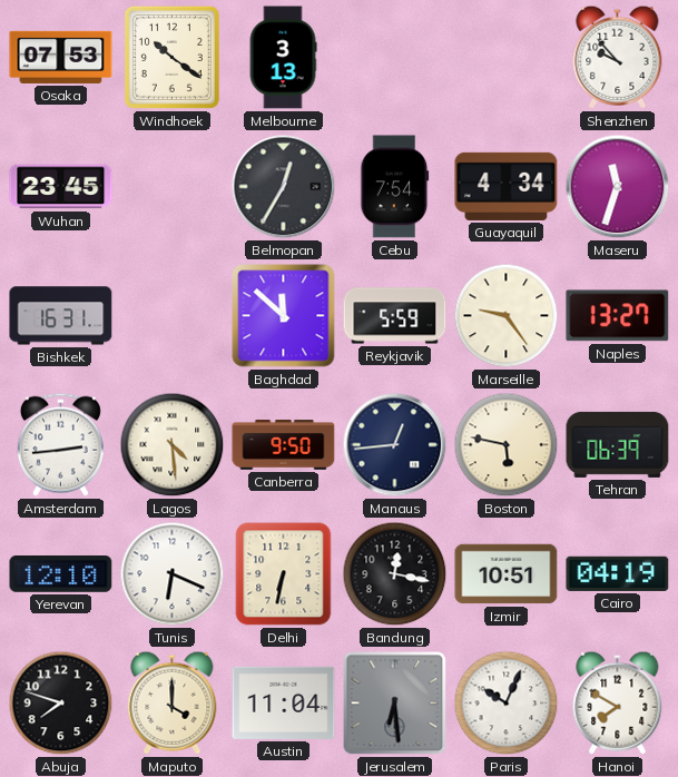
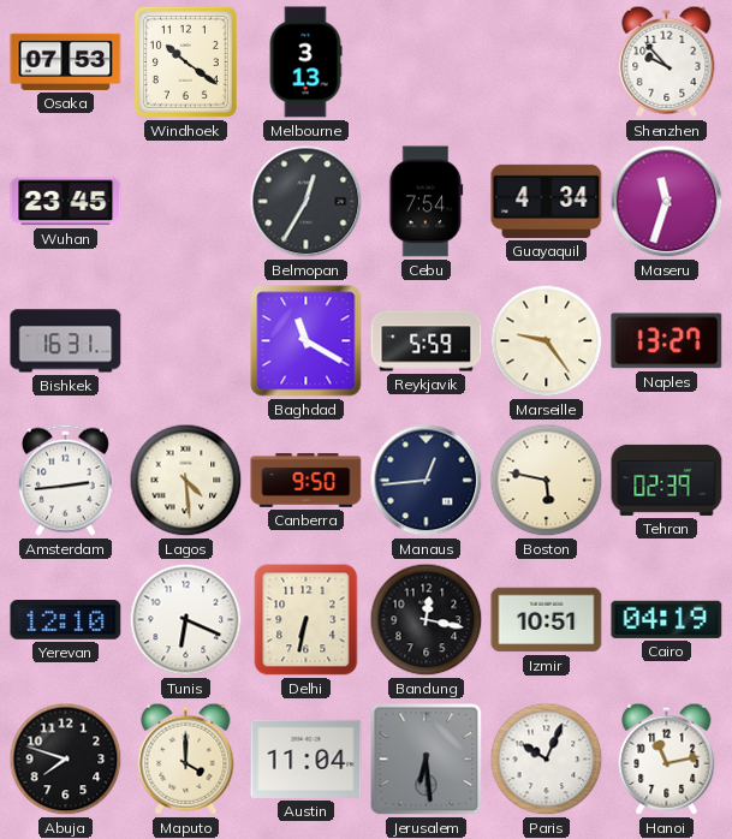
Baghdad: 11:52 -> 11:20
Tehran: 06:39 -> 02:39
Hanoi: 7:50 -> 11:13
